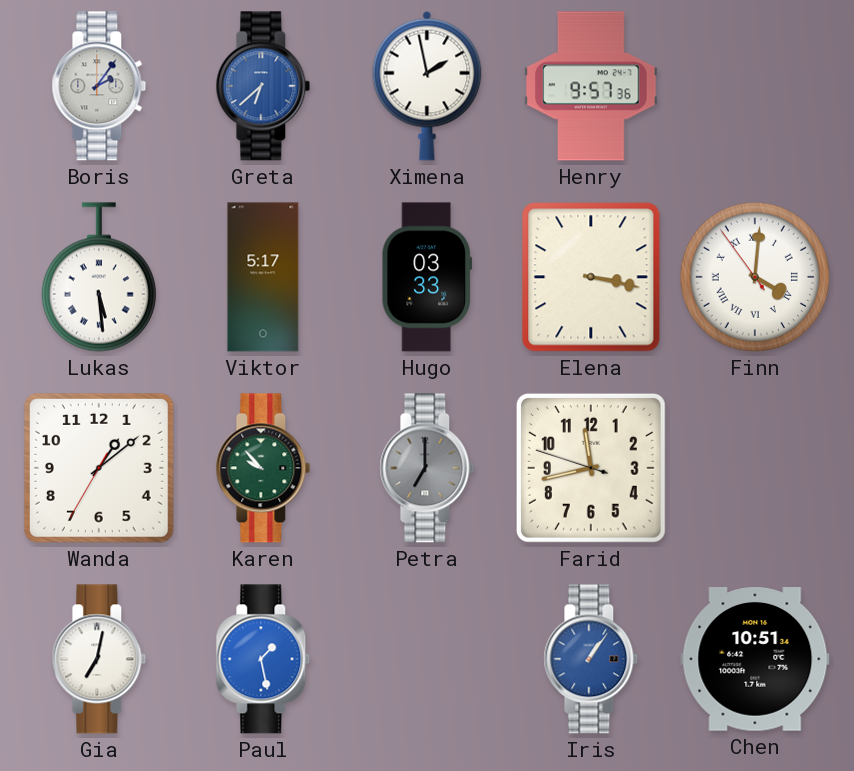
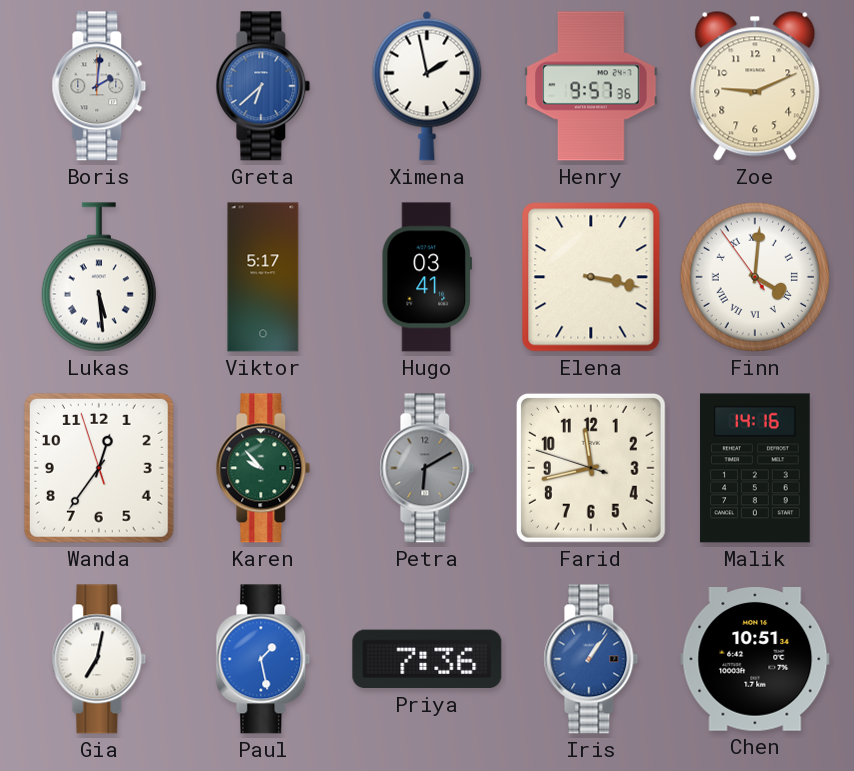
Boris: 2:06 -> 2:01
Zoe: none -> 9:11
Hugo: 03:33 -> 03:41
Wanda: 1:08 -> 12:35
Petra: 7:00 -> 6:10
Malik: none -> 14:16
Priya: none -> 7:36
